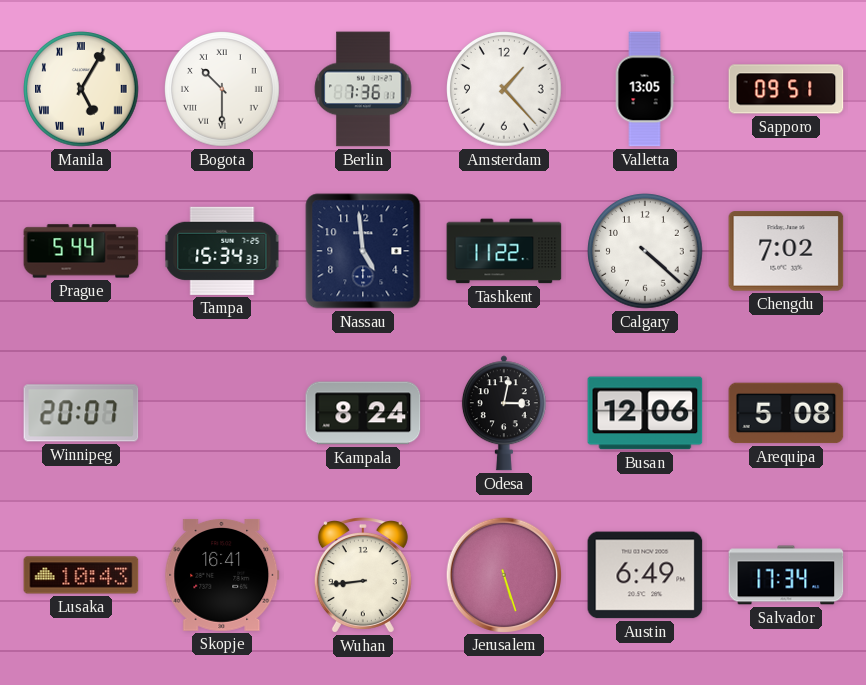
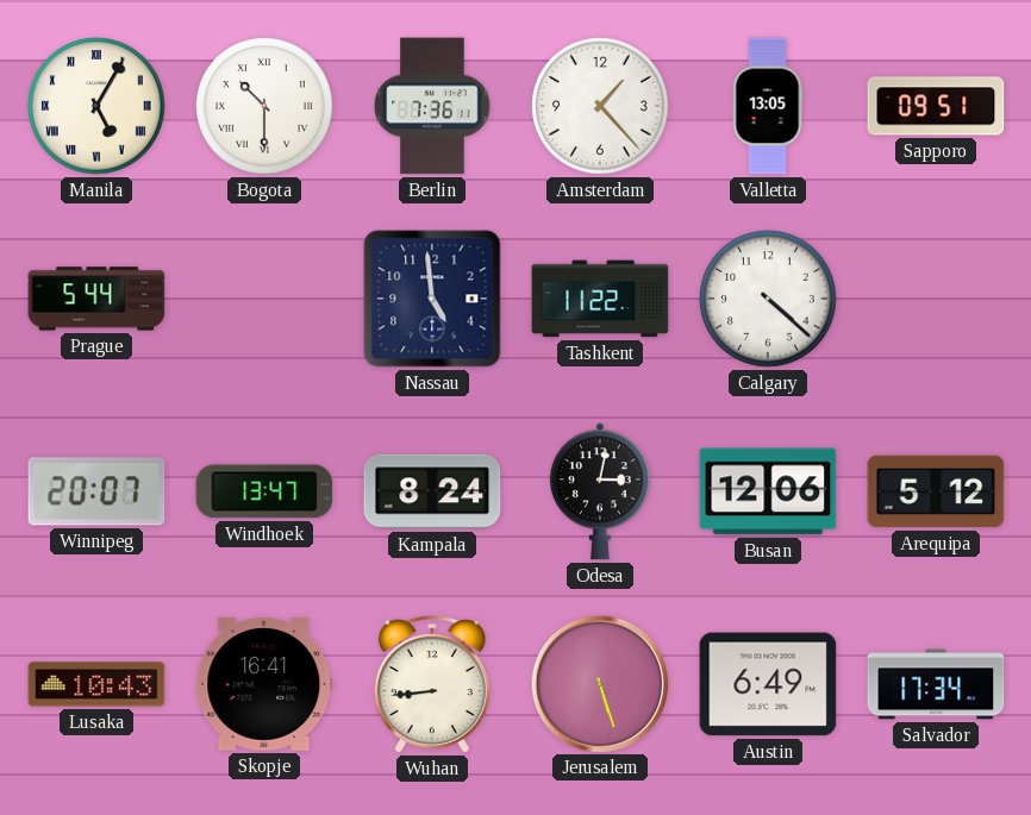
Tampa: 15:34 -> none
Chengdu: 7:02 -> none
Windhoek: none -> 13:47
Arequipa: 5:08 -> 5:12
